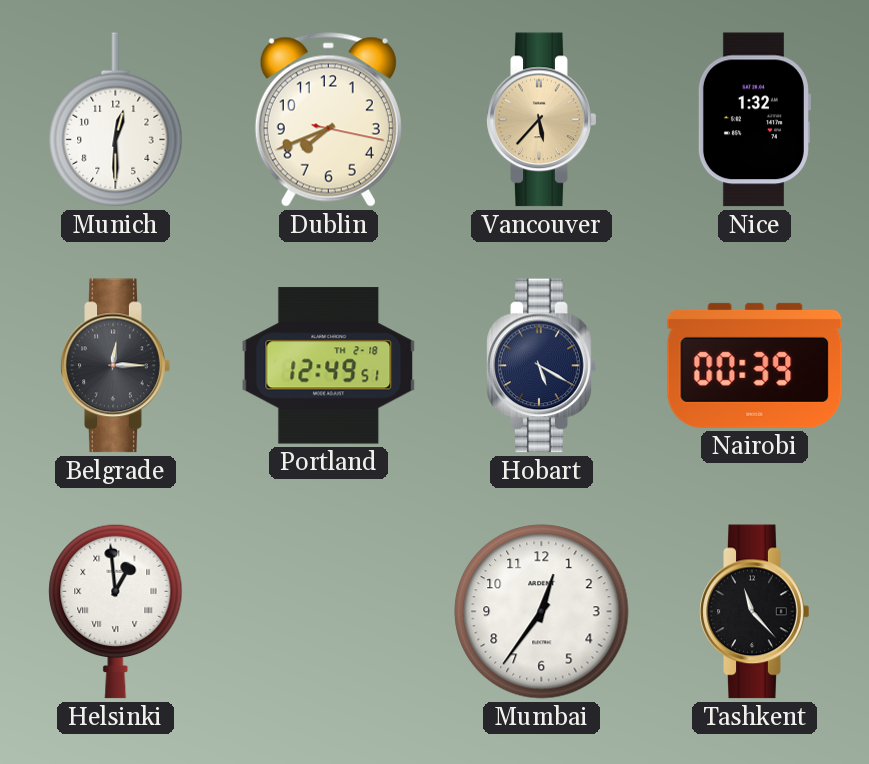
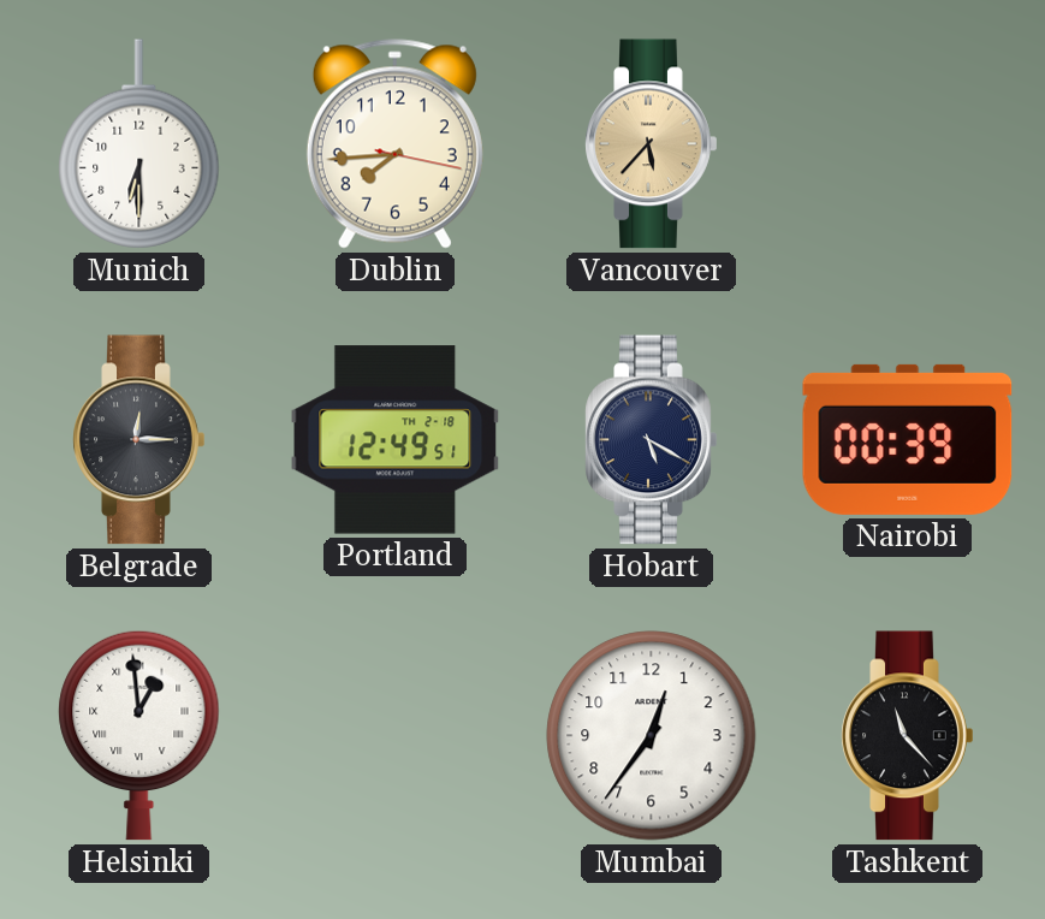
Munich: 12:30 -> 6:30
Dublin: 7:41 -> 7:44
Nice: 1:32 -> none
